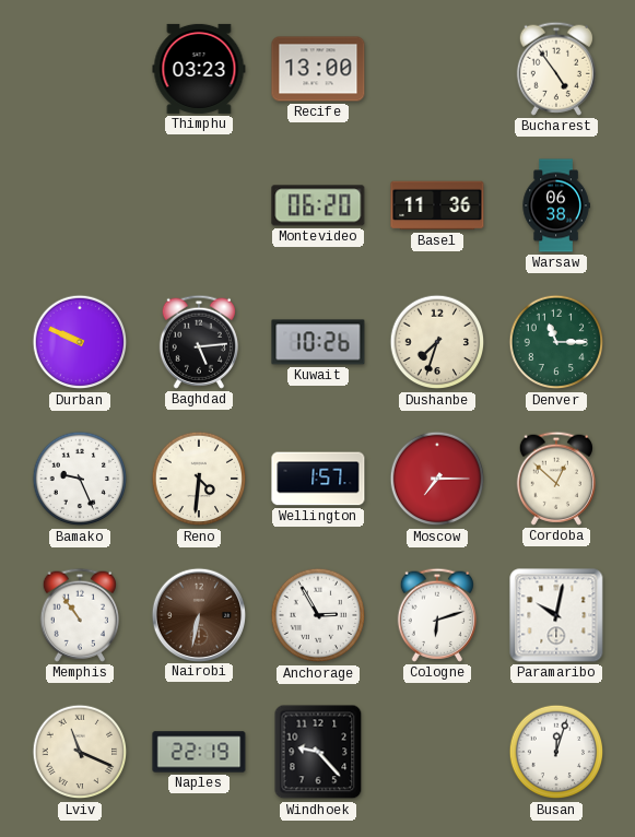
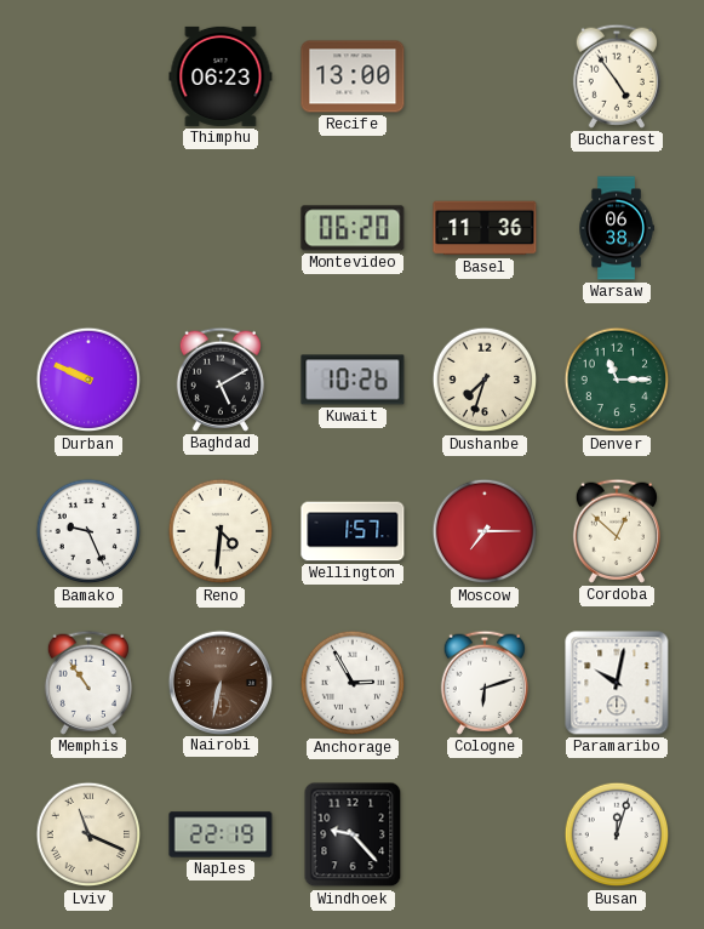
Thimphu: 03:23 -> 06:23
Baghdad: 5:14 -> 5:10
